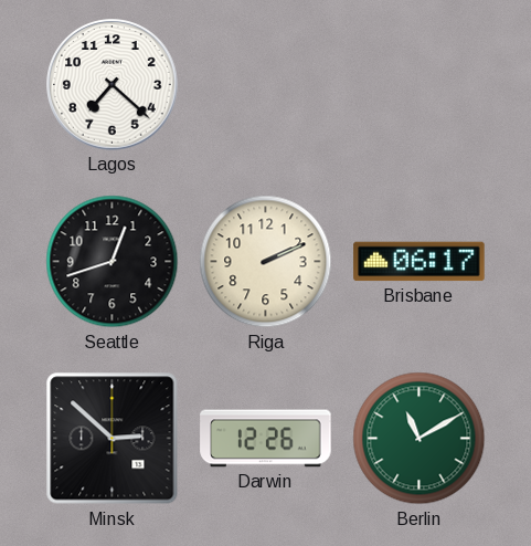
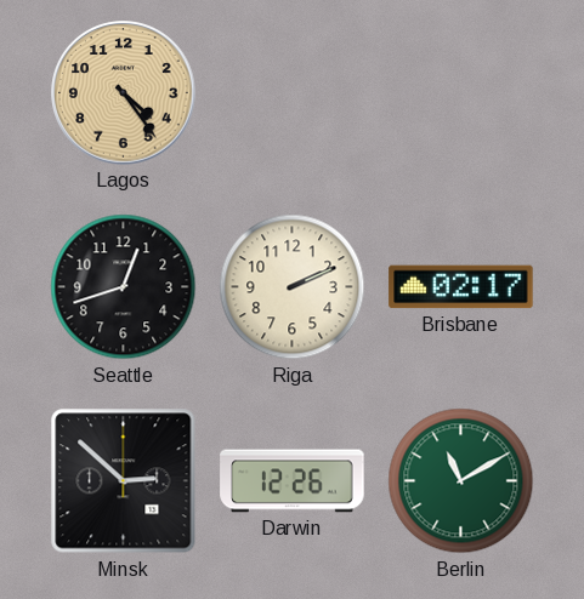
Lagos: 7:22 -> 4:24
Lagos dial: white -> champagne
Brisbane: 06:17 -> 02:17
